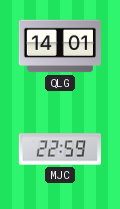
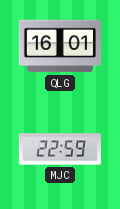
QLG: 14:01 -> 16:01
